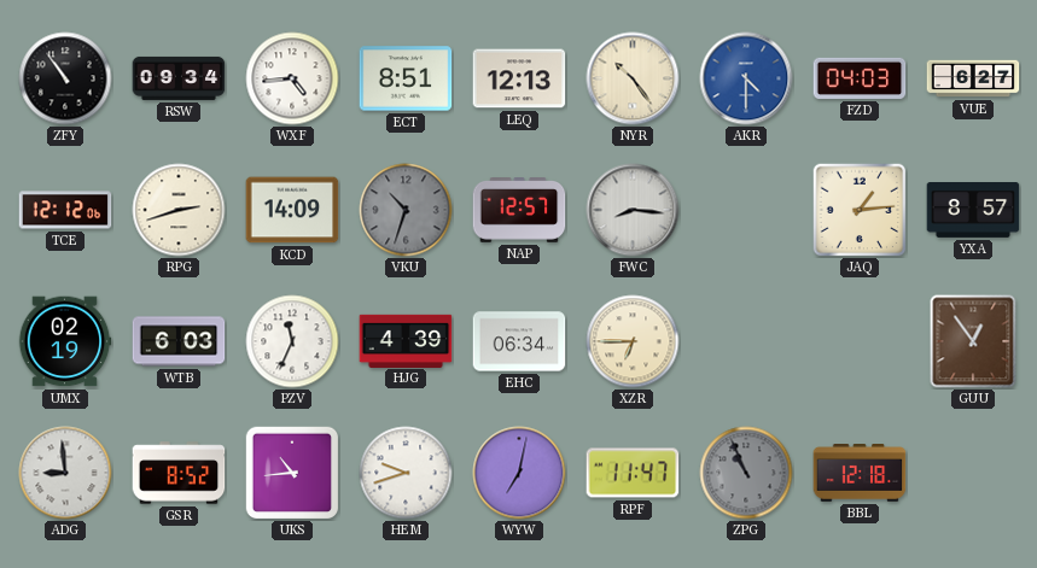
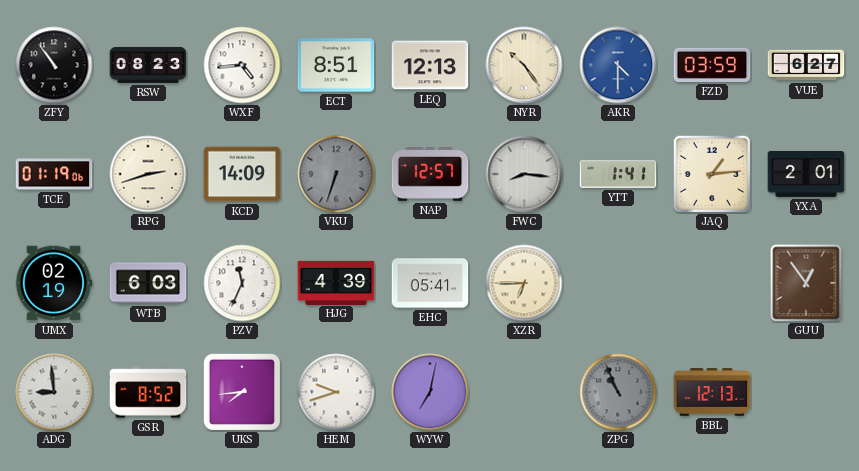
RSW: 09:34 -> 08:23
FZD: 04:03 -> 03:59
TCE: 12:12 -> 01:19
VKU: 10:33 -> 6:33
YTT: none -> 1:41
YXA: 8:57 -> 2:01
EHC: 06:34 -> 05:41
UKS: 10:44 -> 7:44
RPF: 11:47 -> none
BBL: 12:18 -> 12:13
